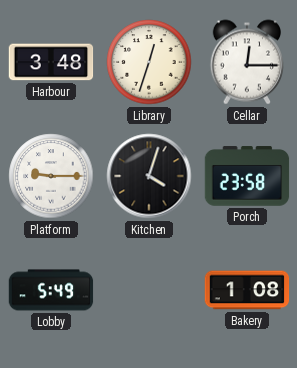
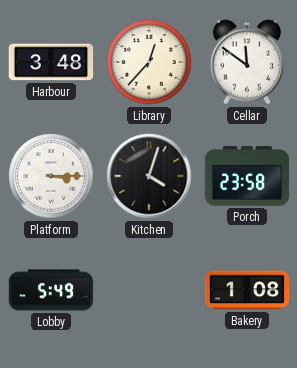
Library: 12:33 -> 12:37
Cellar: 12:15 -> 11:51
Platform: 9:15 -> 3:15
